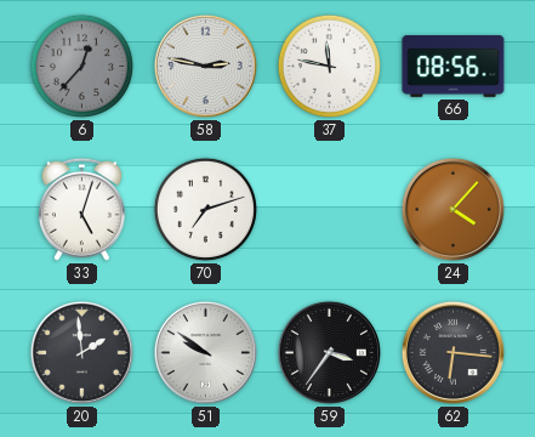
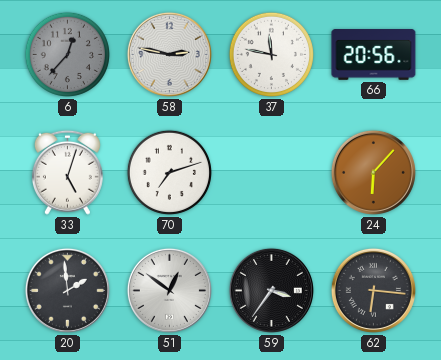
66: 08:56 -> 20:56
24: 4:07 -> 6:07
51: 9:51 -> 12:51
